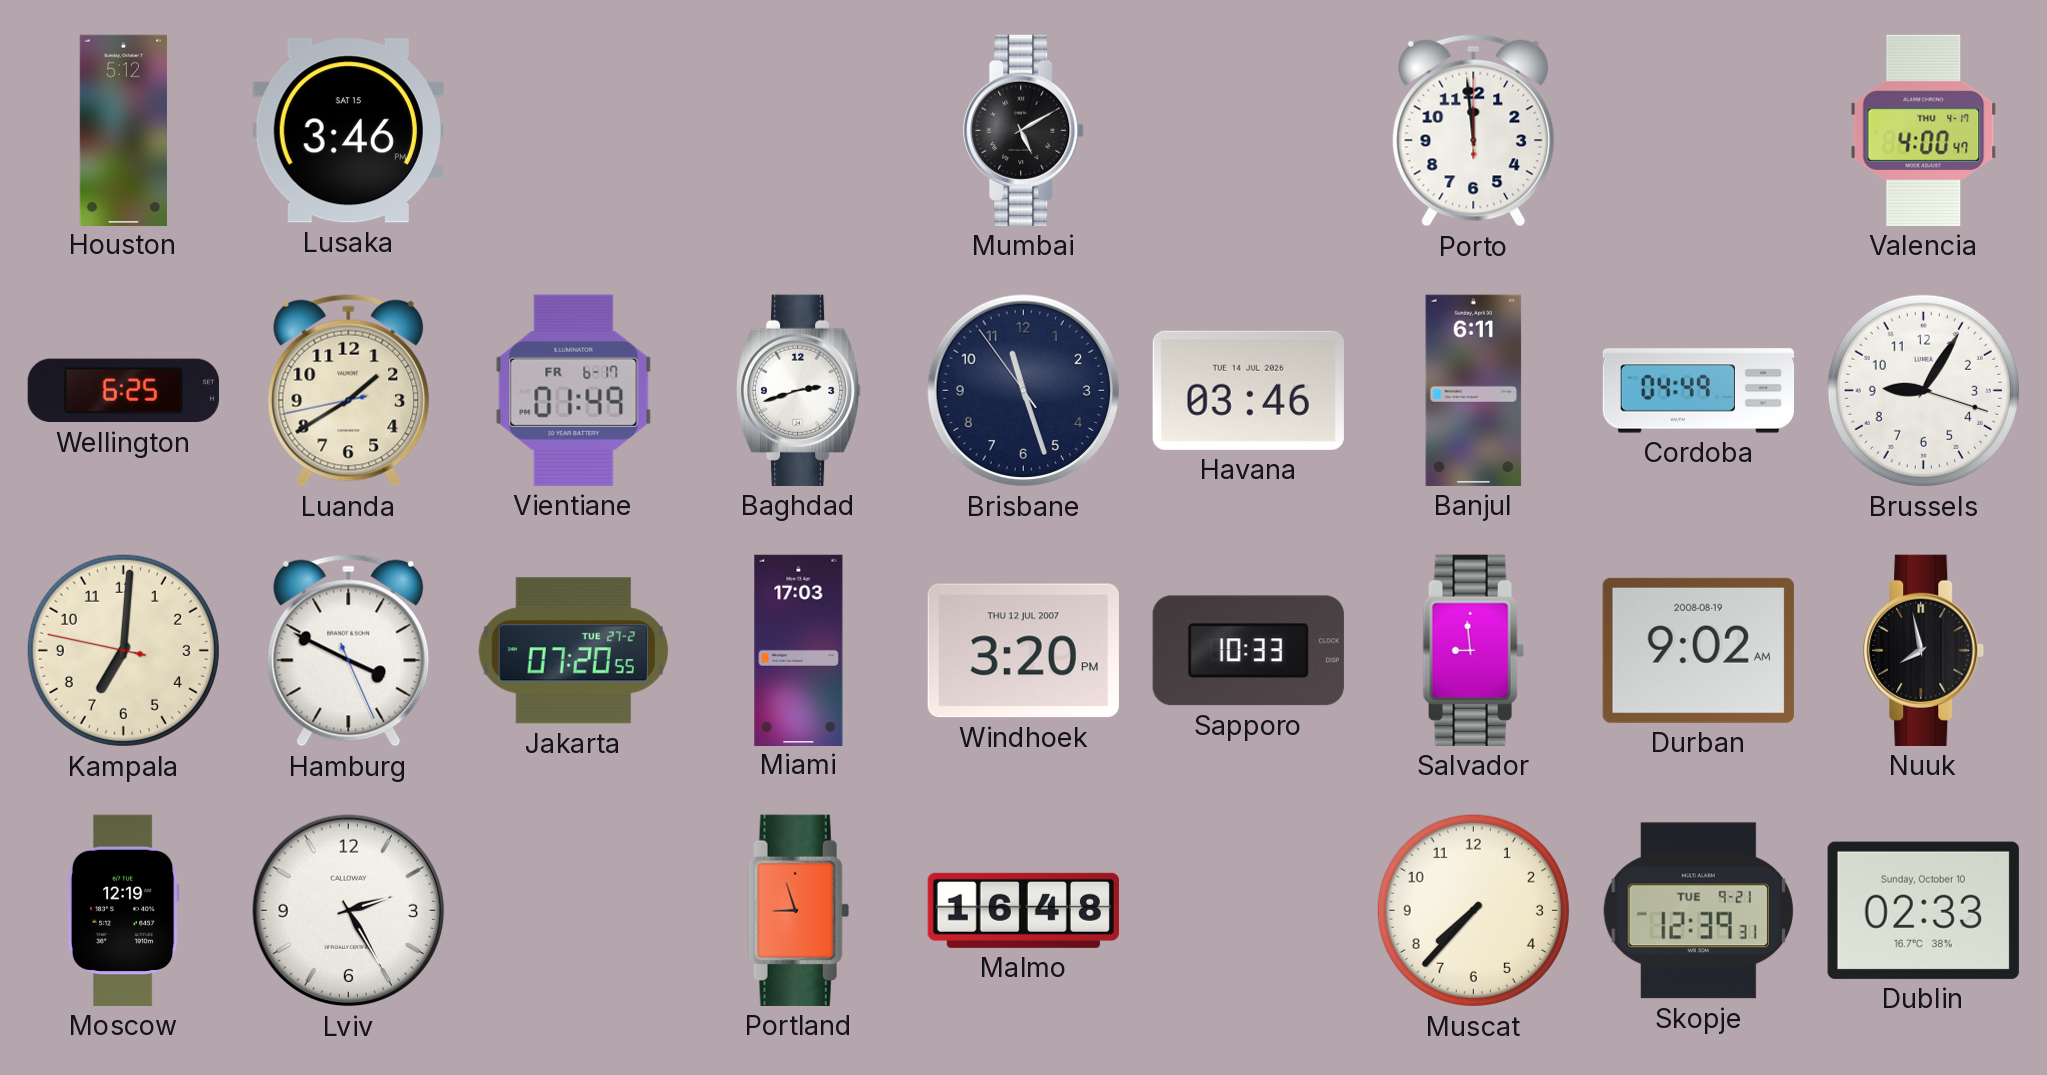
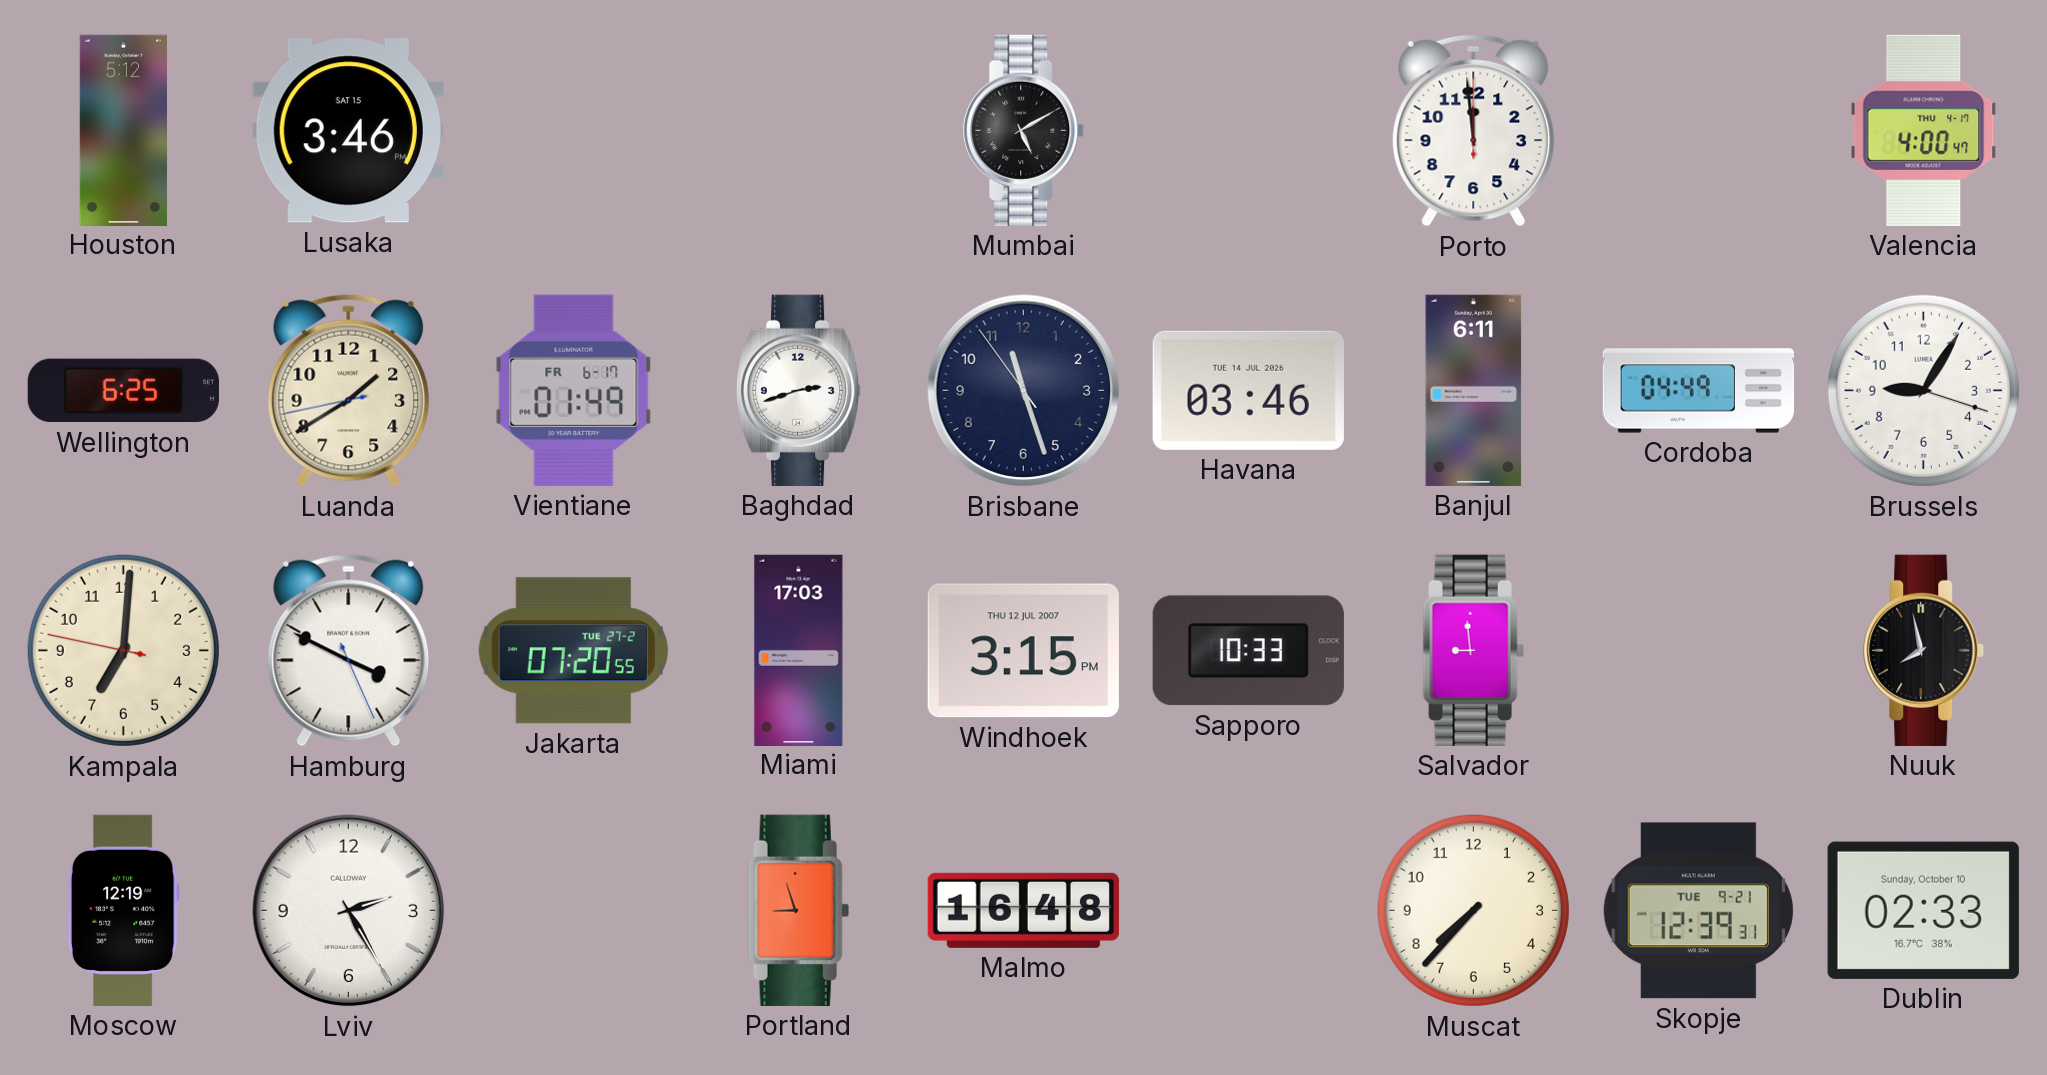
Windhoek: 3:20 -> 3:15
Durban: 9:02 -> none
